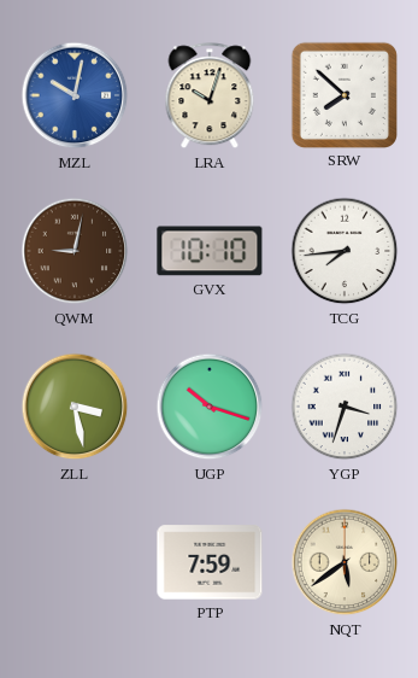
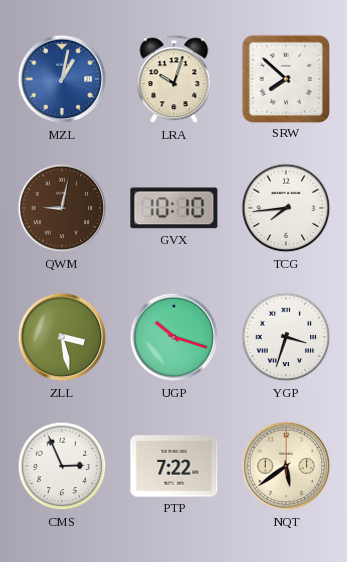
MZL: 10:02 -> 1:02
CMS: none -> 2:56
PTP: 7:59 -> 7:22
